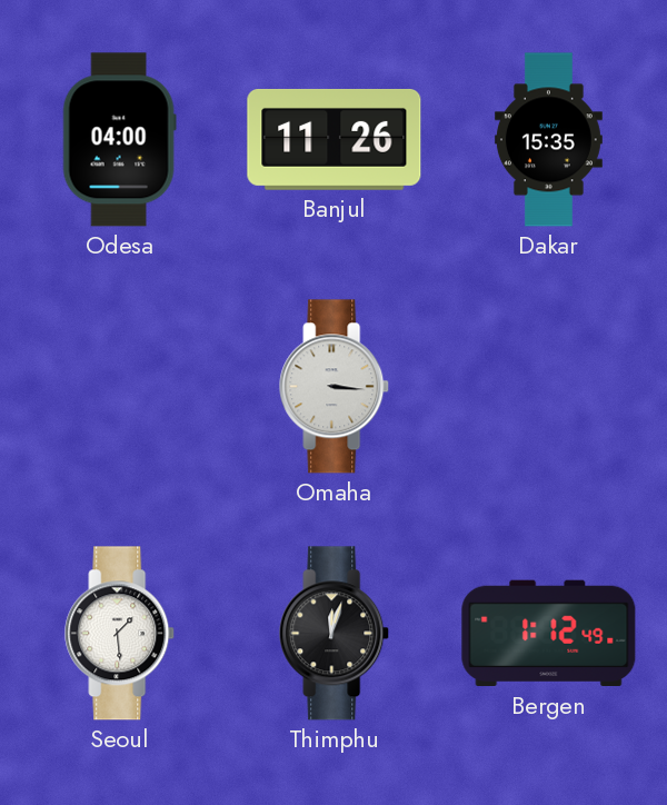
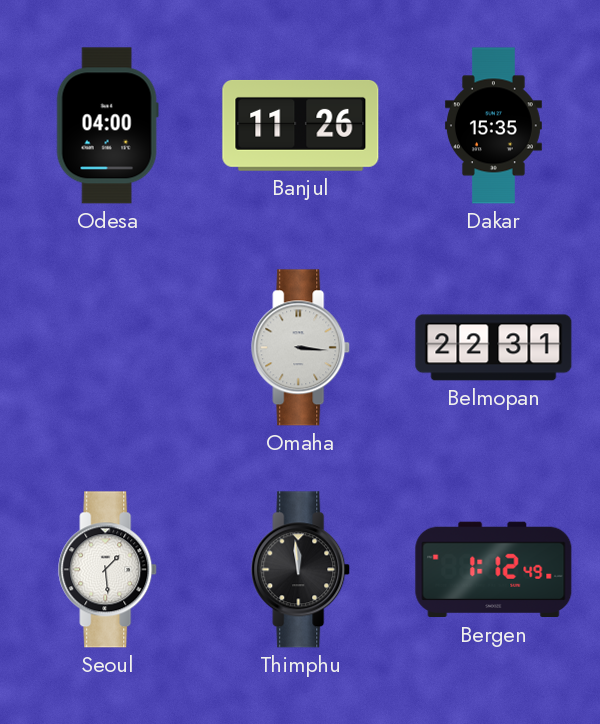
Belmopan: none -> 22:31
Thimphu: 12:03 -> 11:59
